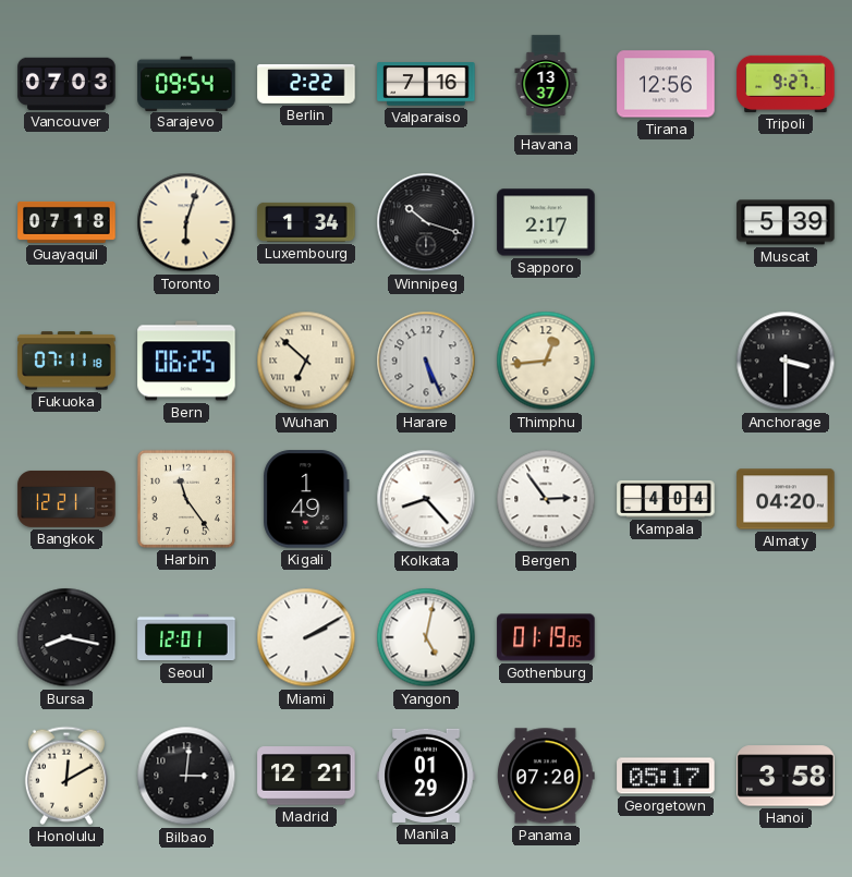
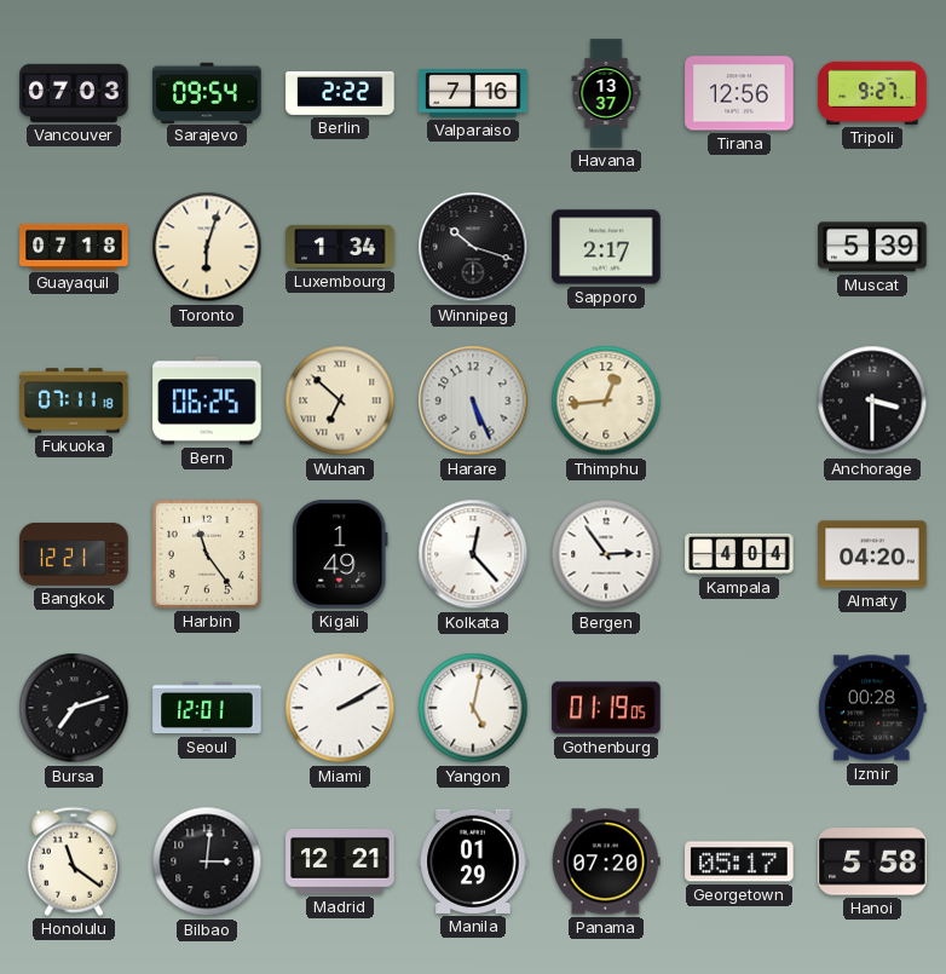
Kolkata: 8:23 -> 12:23
Bursa: 8:17 -> 7:12
Izmir: none -> 00:28
Honolulu: 12:10 -> 11:21
Hanoi: 3:58 -> 5:58
